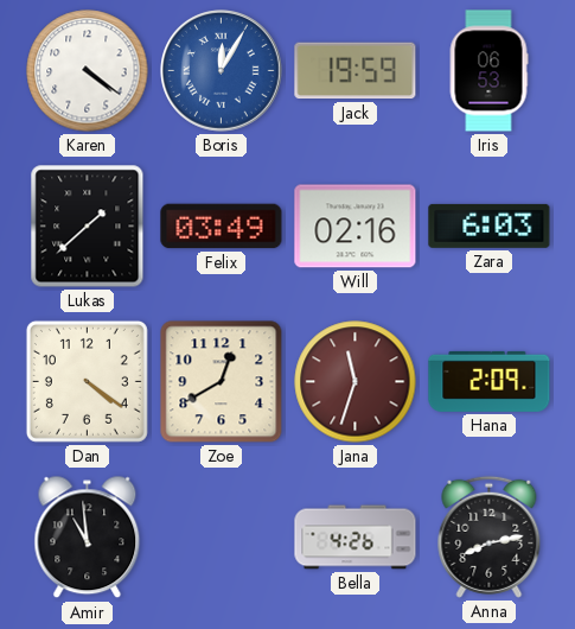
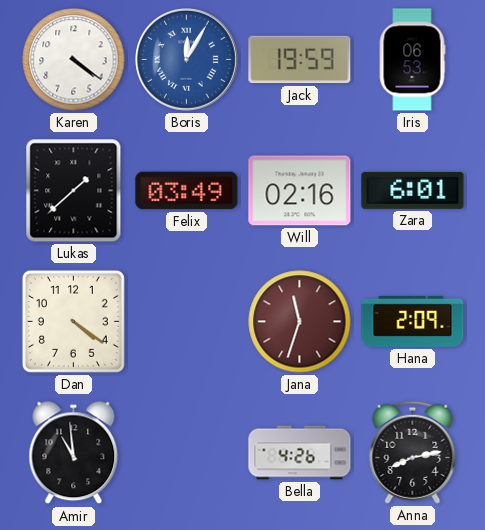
Zara: 6:03 -> 6:01
Zoe: 12:40 -> none
